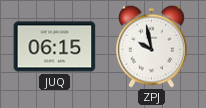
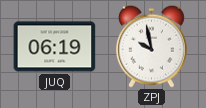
JUQ: 06:15 -> 06:19
